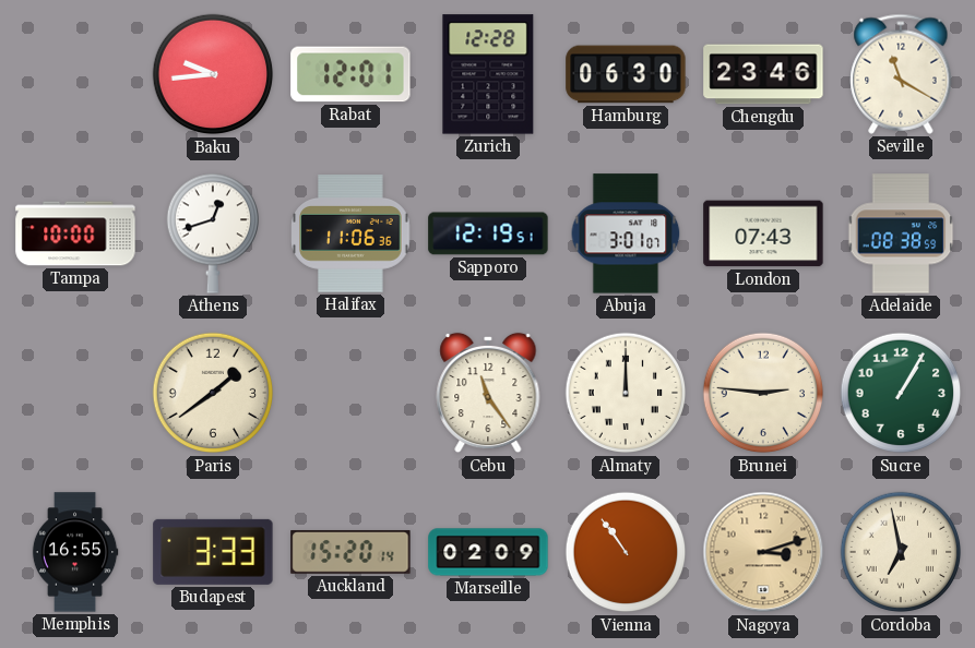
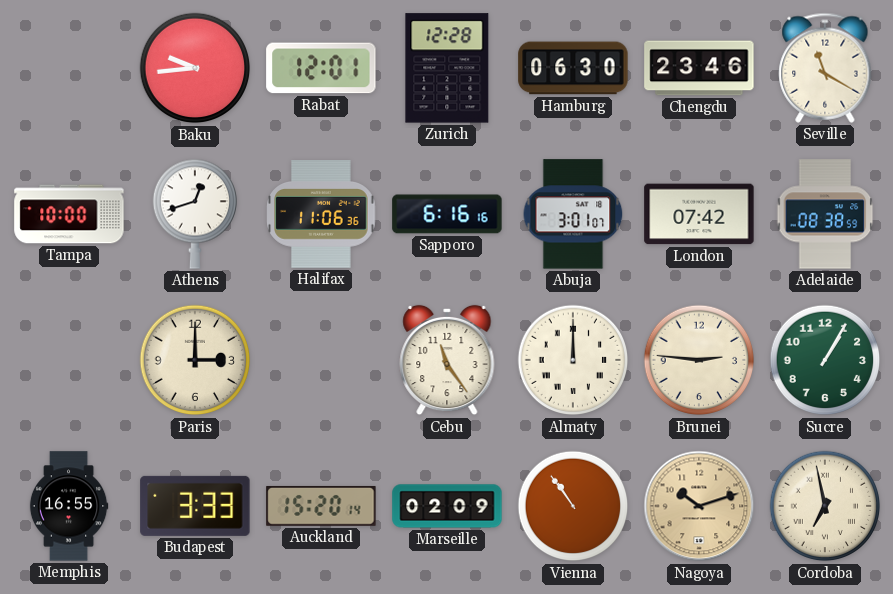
Sapporo: 12:19 -> 6:16
London: 07:43 -> 07:42
Paris: 1:39 -> 3:00
Nagoya: 3:12 -> 10:12
